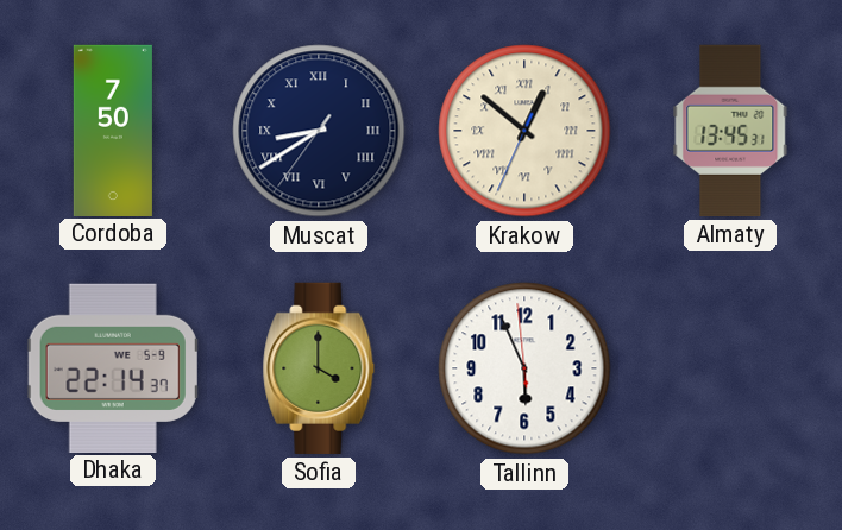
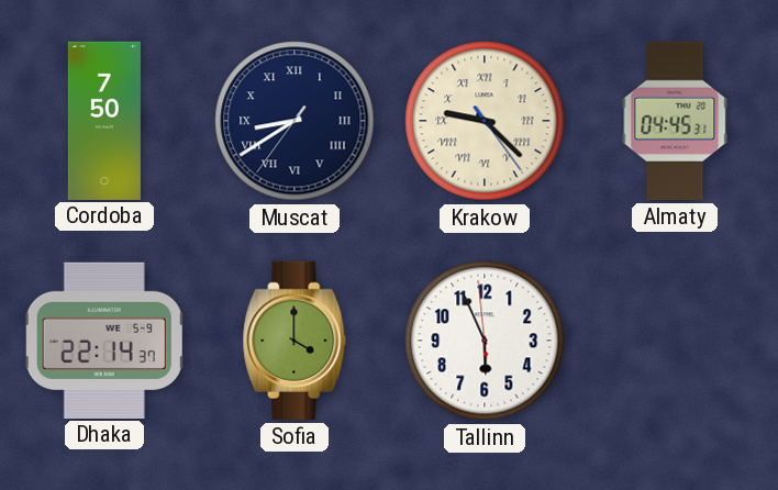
Krakow: 12:51 -> 9:22
Almaty: 13:45 -> 04:45
